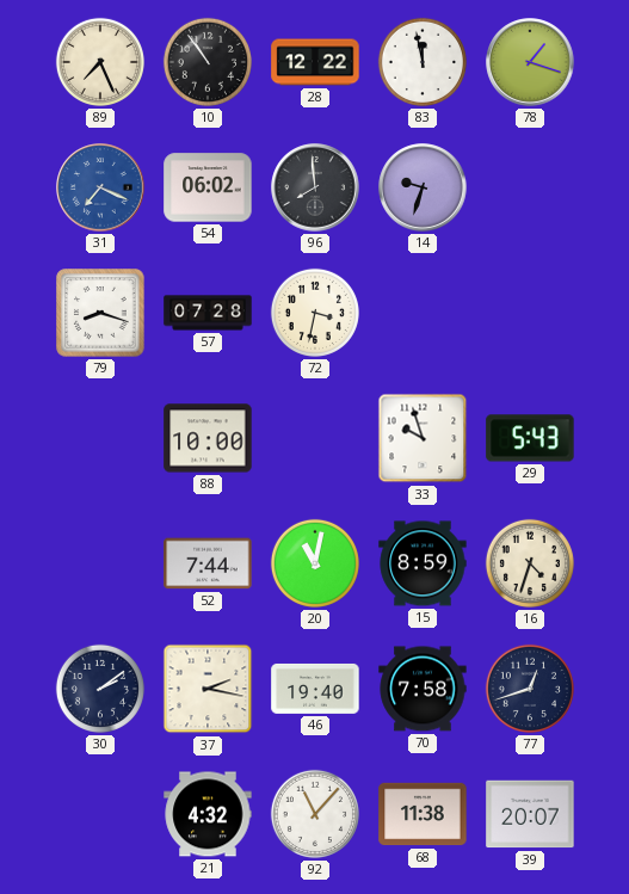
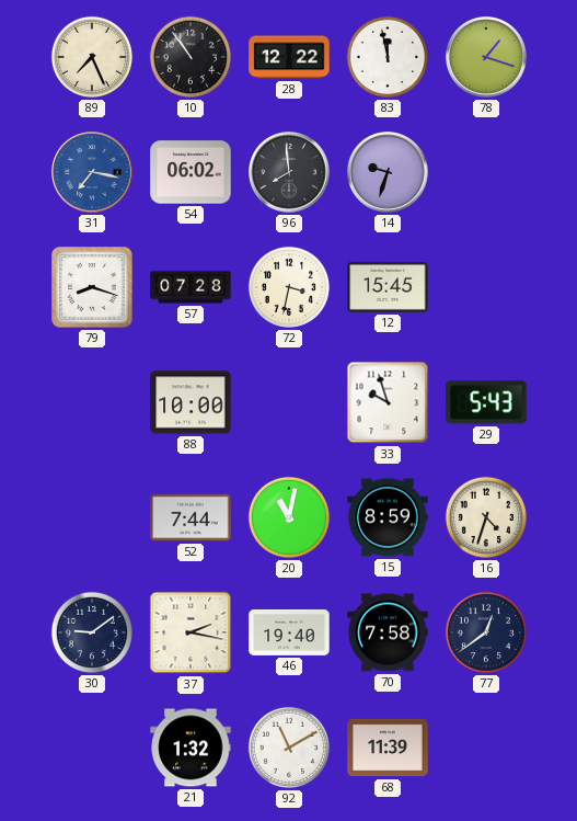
31: 7:19 -> 7:17
12: none -> 15:45
30: 2:09 -> 9:09
77: 12:42 -> 12:39
21: 4:32 -> 1:32
92: 11:07 -> 11:10
68: 11:38 -> 11:39
39: 20:07 -> none
